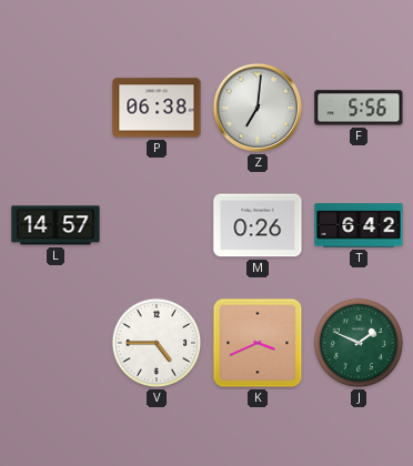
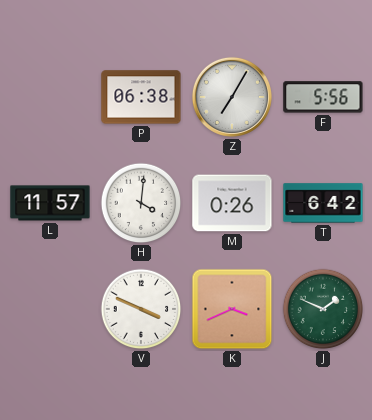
Z: 7:01 -> 7:05
L: 14:57 -> 11:57
H: none -> 4:01
V: 4:45 -> 3:49
